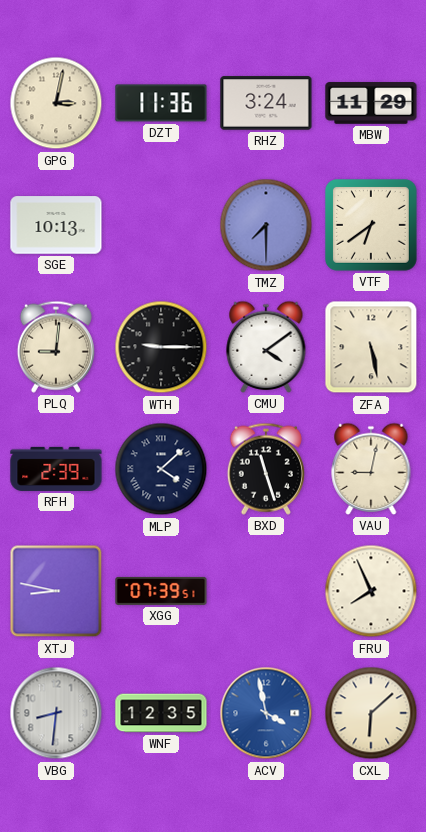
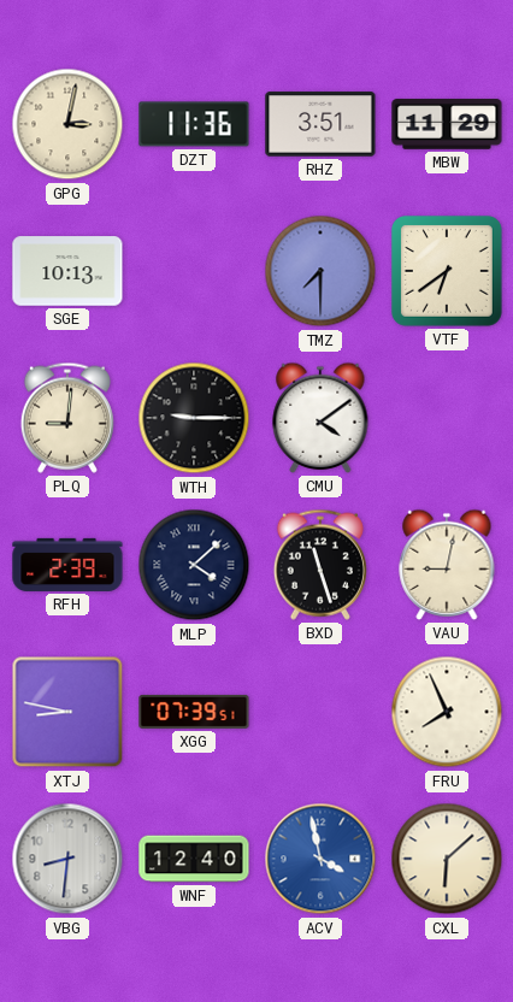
RHZ: 3:24 -> 3:51
ZFA: 5:28 -> none
WNF: 12:35 -> 12:40
